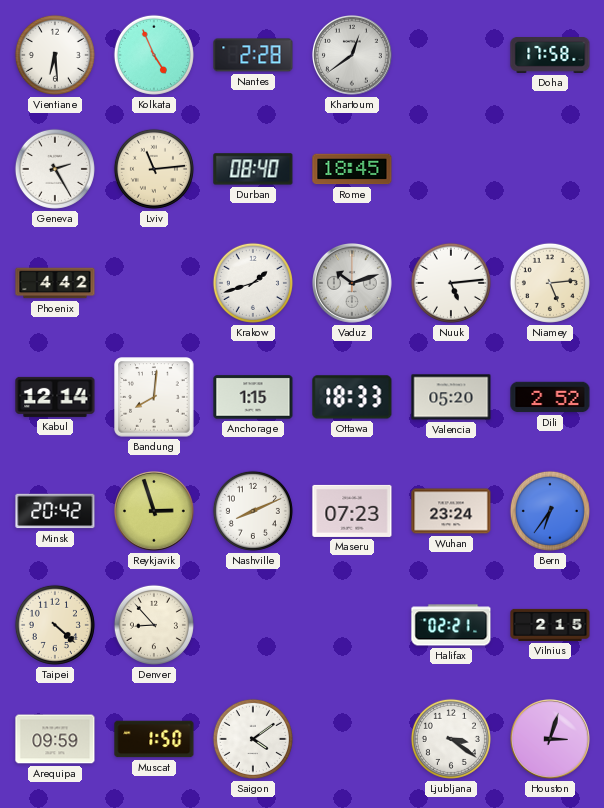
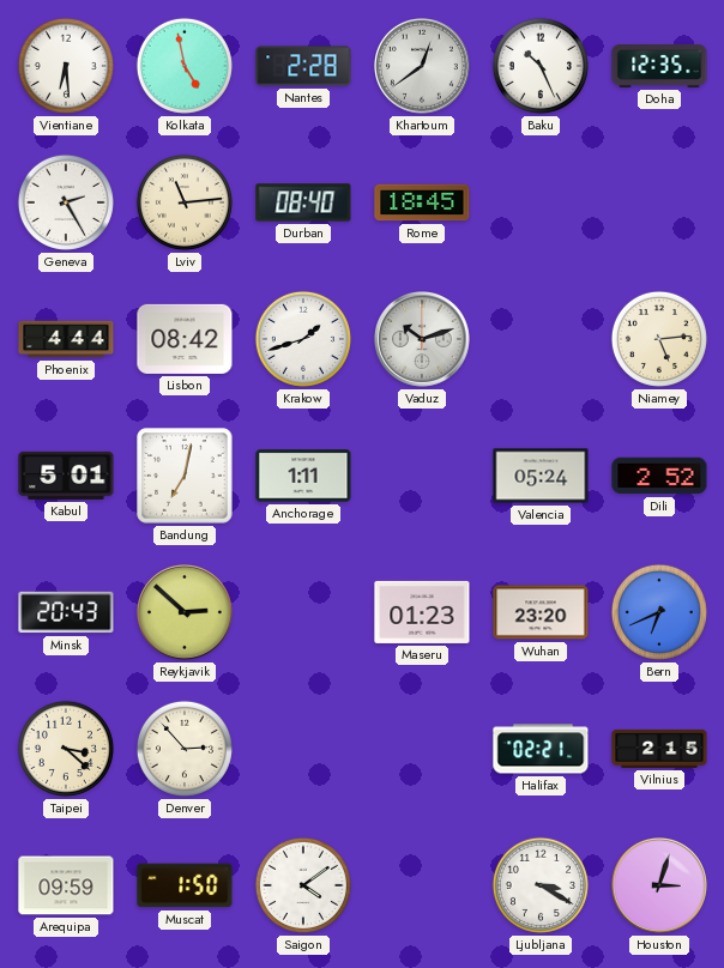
Kolkata: 4:56 -> 4:58
Baku: none -> 10:26
Doha: 17:58 -> 12:35
Phoenix: 4:42 -> 4:44
Lisbon: none -> 08:42
Nuuk: 5:14 -> none
Kabul: 12:14 -> 5:01
Bandung: 8:01 -> 7:02
Anchorage: 1:15 -> 1:11
Ottawa: 18:33 -> none
Valencia: 05:20 -> 05:24
Minsk: 20:42 -> 20:43
Reykjavik: 2:57 -> 2:52
Nashville: 8:11 -> none
Maseru: 07:23 -> 01:23
Wuhan: 23:24 -> 23:20
Bern: 6:36 -> 6:41
Taipei: 4:22 -> 3:22
Denver: 8:53 -> 2:53
Ljubljana: 3:21 -> 3:20
